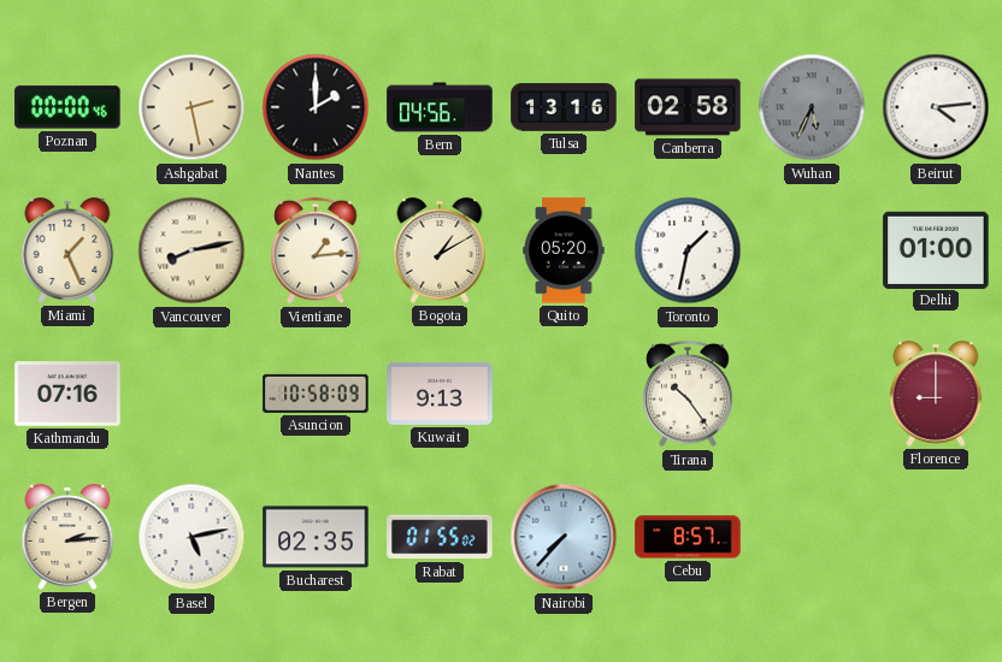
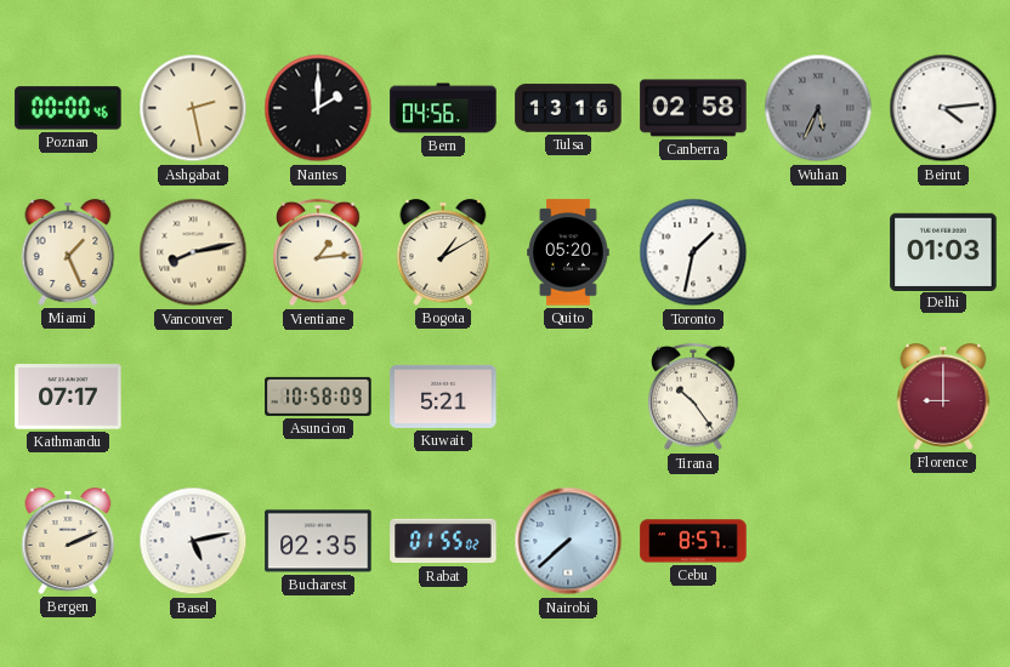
Delhi: 01:00 -> 01:03
Kathmandu: 07:16 -> 07:17
Kuwait: 9:13 -> 5:21
Bergen: 2:14 -> 2:11
Nairobi: 7:37 -> 7:38
